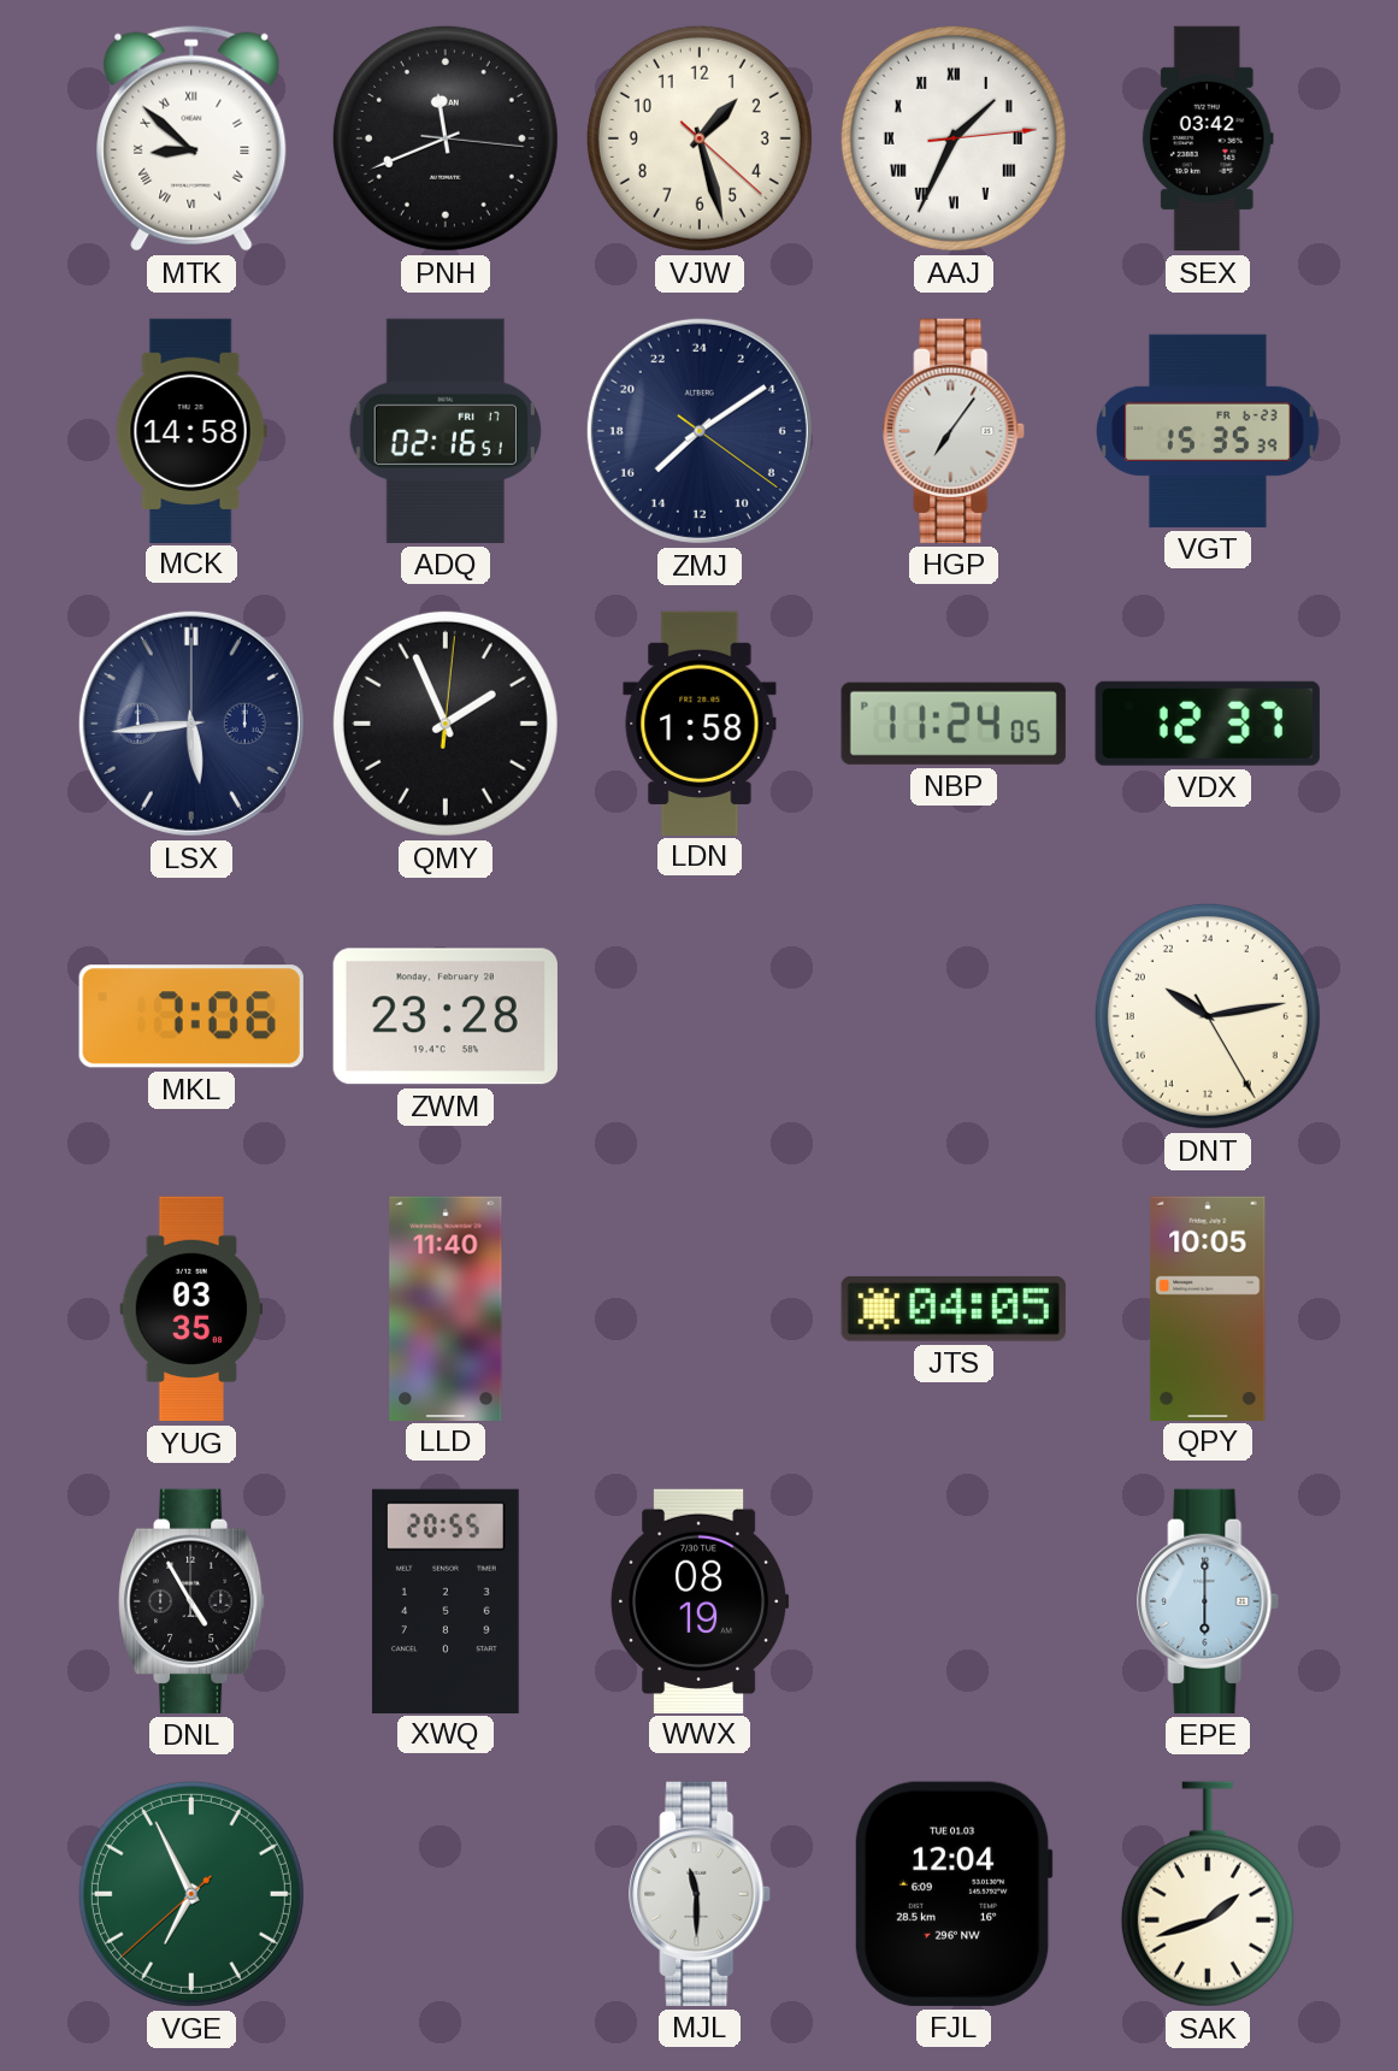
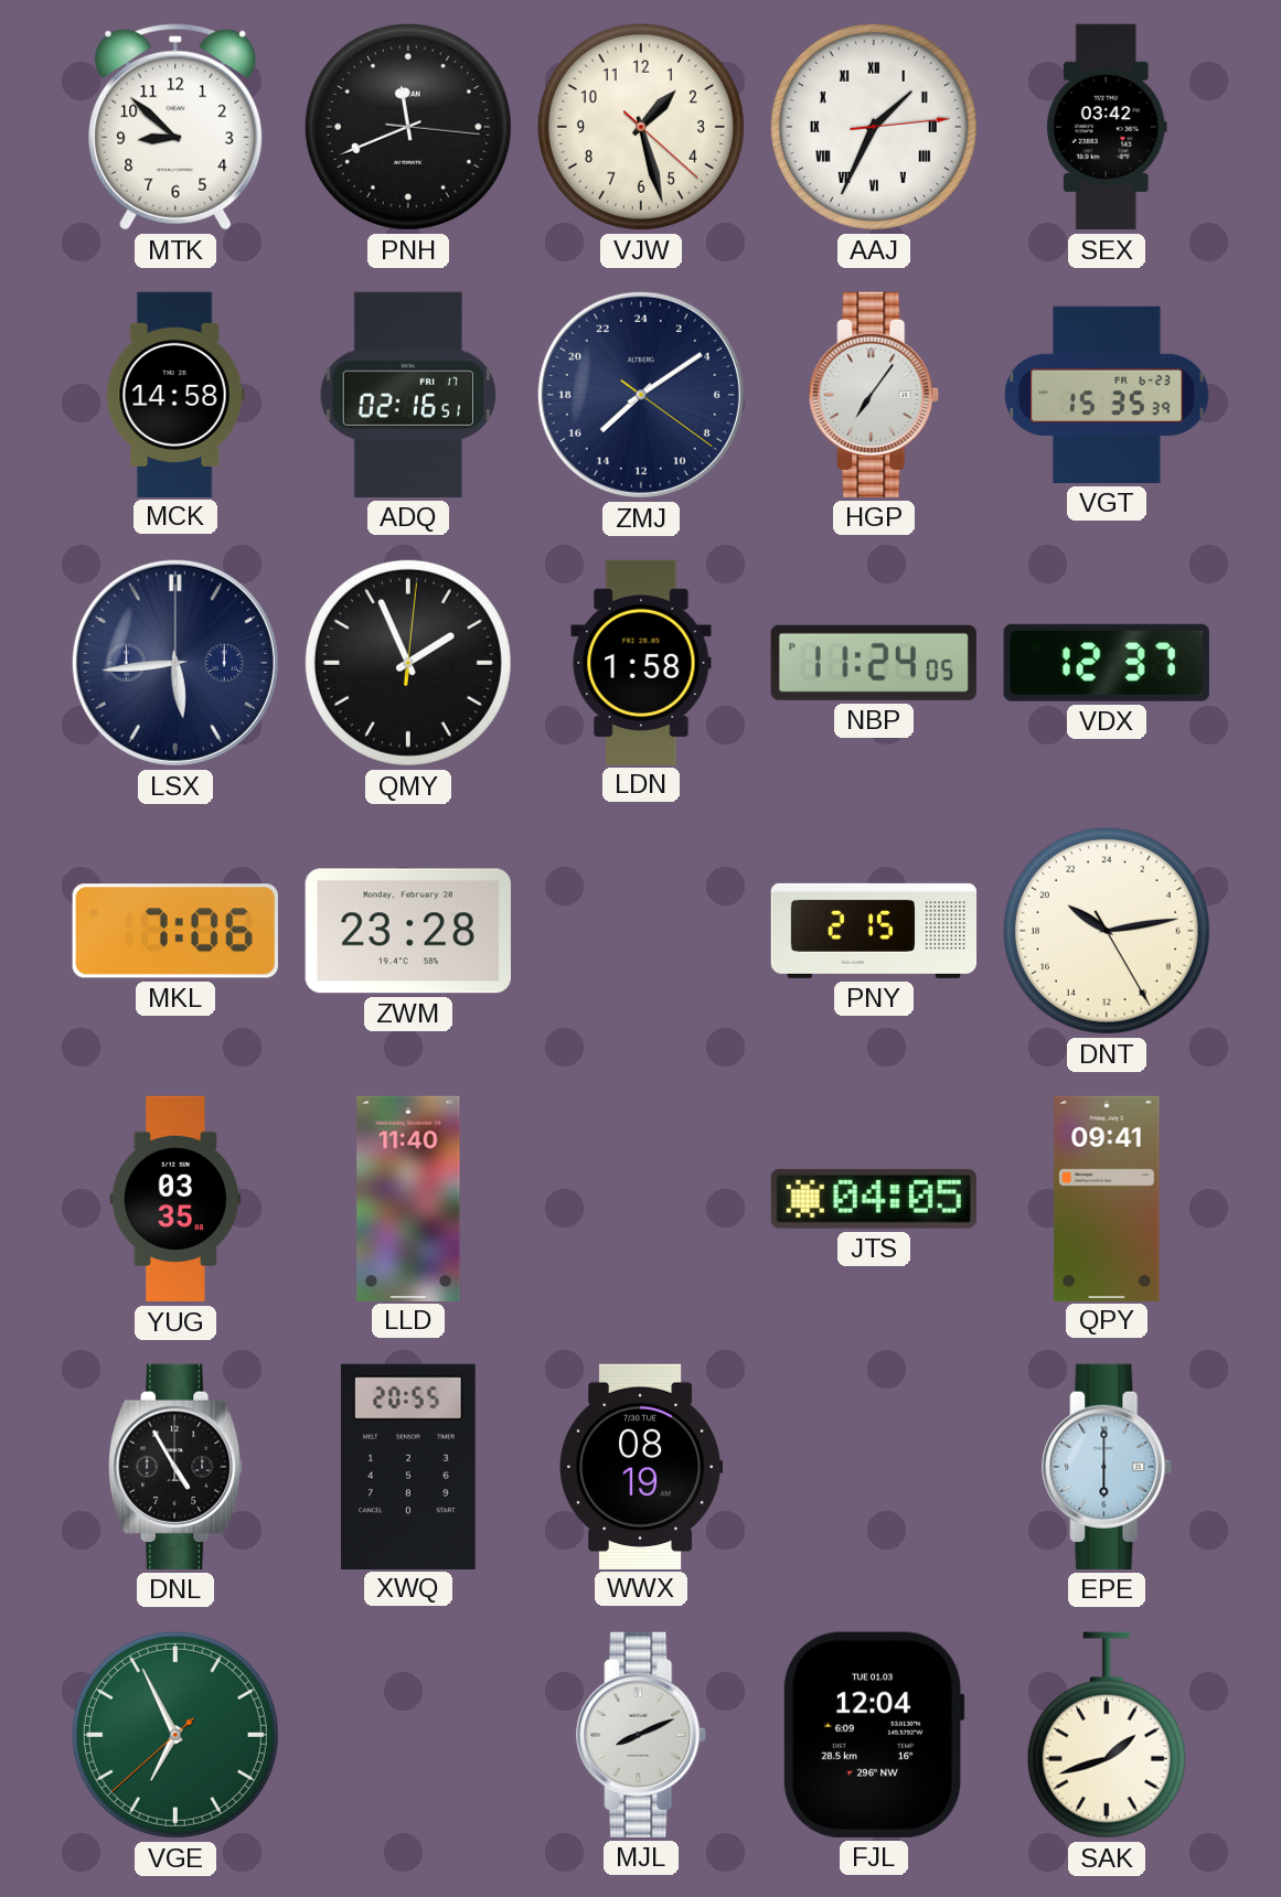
MTK numerals: Roman -> Arabic
PNY: none -> 2:15
QPY: 10:05 -> 09:41
MJL: 11:30 -> 8:11
